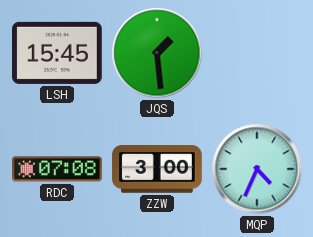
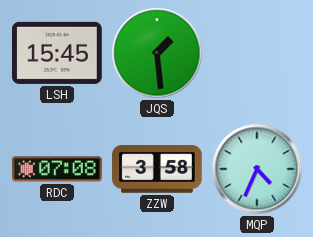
ZZW: 3:00 -> 3:58
